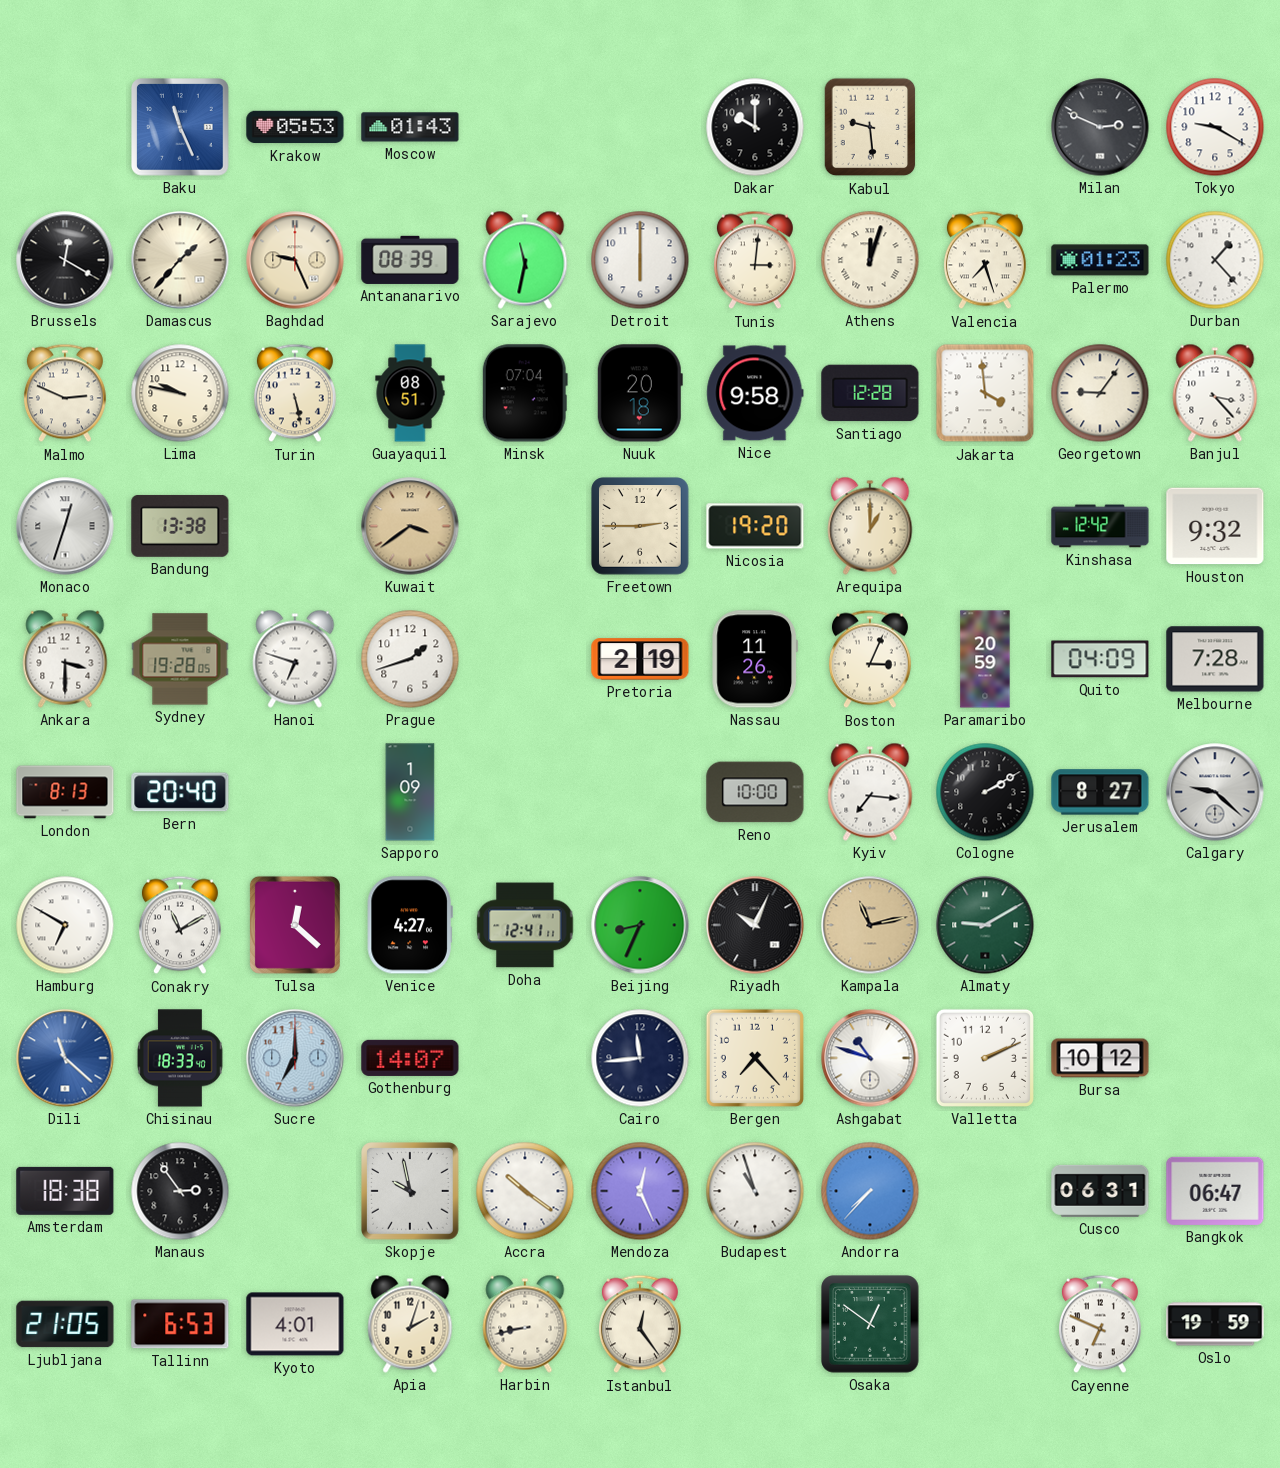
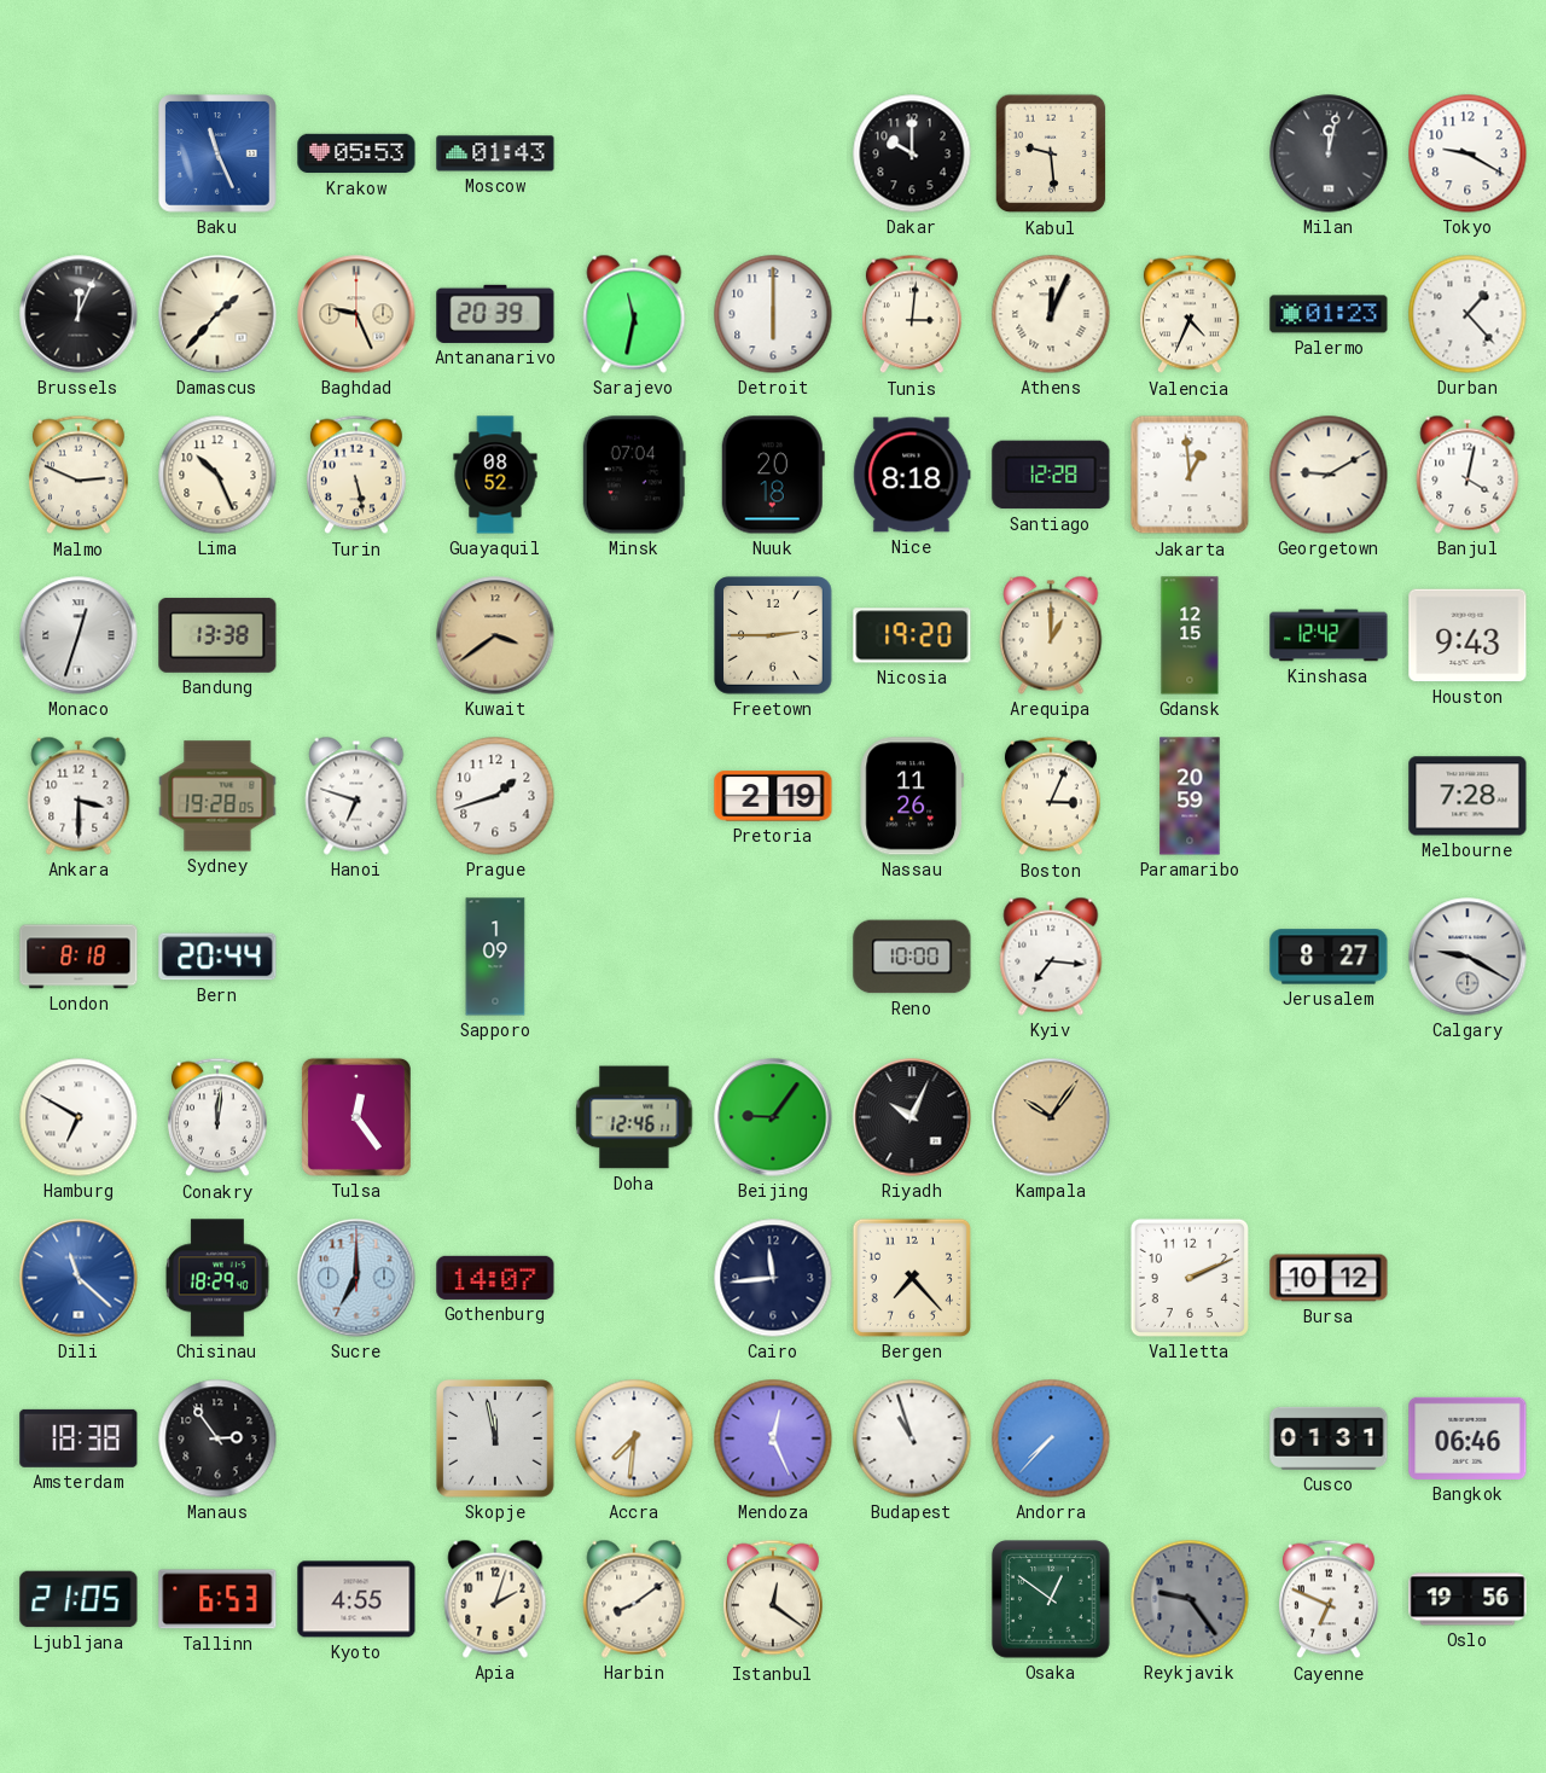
Milan: 2:49 -> 12:02
Brussels: 12:20 -> 12:04
Antananarivo: 08:39 -> 20:39
Athens: 12:03 -> 12:04
Valencia: 7:27 -> 4:34
Lima: 9:47 -> 10:26
Guayaquil: 08:51 -> 08:52
Nice: 9:58 -> 8:18
Jakarta: 3:59 -> 12:59
Georgetown: 9:06 -> 9:10
Banjul: 3:23 -> 4:02
Gdansk: none -> 12:15
Houston: 9:32 -> 9:43
Quito: 04:09 -> none
London: 8:13 -> 8:18
Bern: 20:40 -> 20:44
Cologne: 2:10 -> none
Calgary: 9:22 -> 9:20
Conakry: 11:10 -> 12:01
Tulsa: 12:22 -> 12:24
Venice: 4:27 -> none
Doha: 12:41 -> 12:46
Beijing: 8:34 -> 9:06
Kampala: 11:13 -> 10:06
Almaty: 9:10 -> none
Chisinau: 18:33 -> 18:29
Ashgabat: 10:48 -> none
Skopje: 9:58 -> 11:58
Accra: 10:21 -> 7:31
Cusco: 06:31 -> 01:31
Bangkok: 06:47 -> 06:46
Kyoto: 4:01 -> 4:55
Harbin: 8:43 -> 8:09
Istanbul: 12:24 -> 12:21
Reykjavik: none -> 9:24
Oslo: 19:59 -> 19:56
